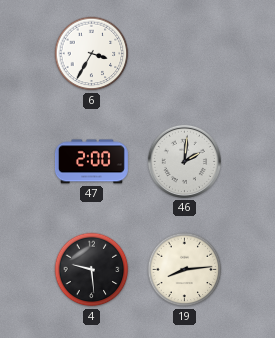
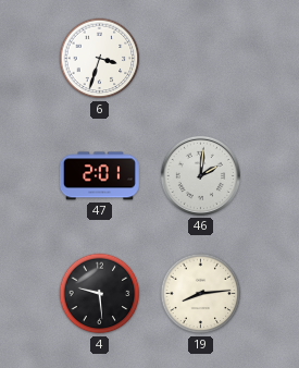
6: 3:35 -> 3:33
47: 2:00 -> 2:01
